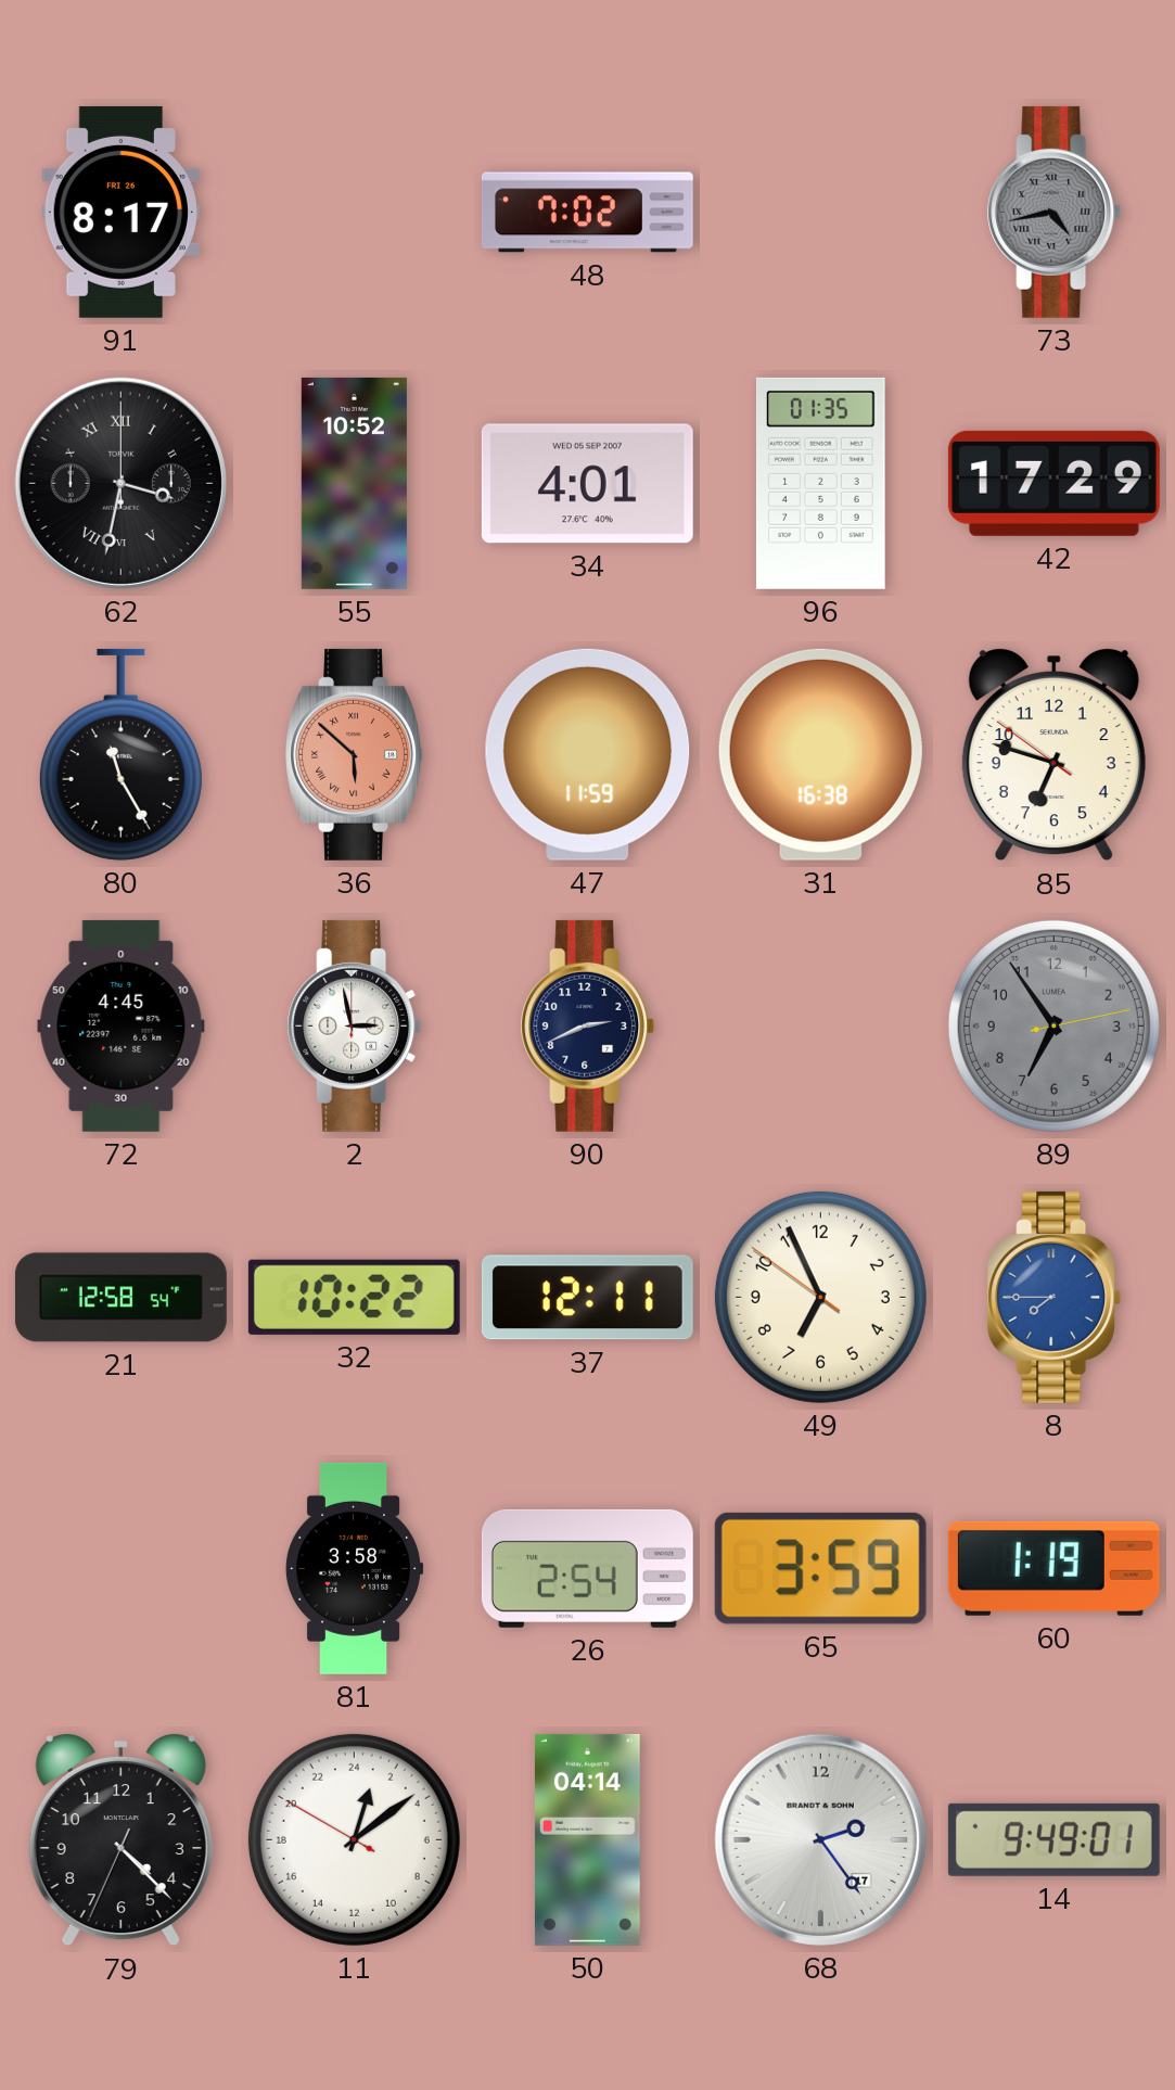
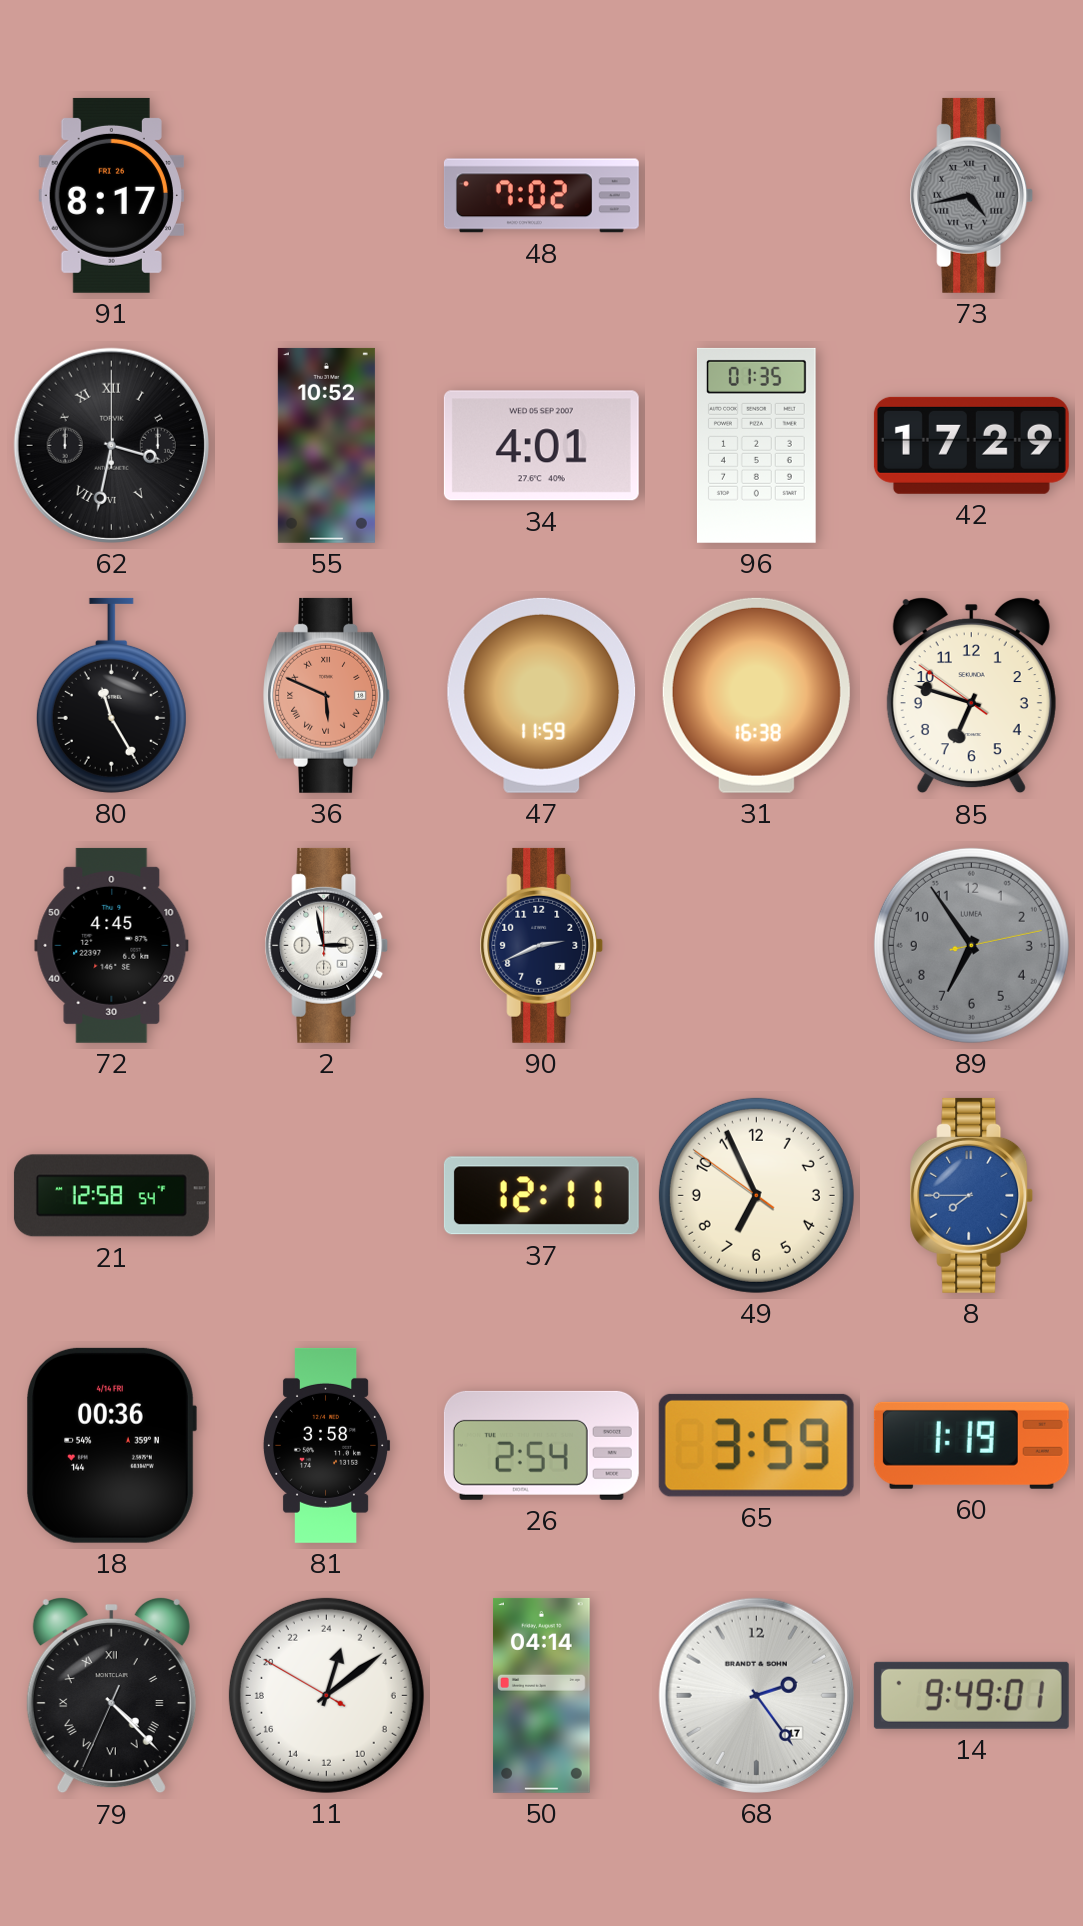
36: 5:52 -> 5:49
32: 10:22 -> none
18: none -> 00:36
79 numerals: Arabic -> Roman
